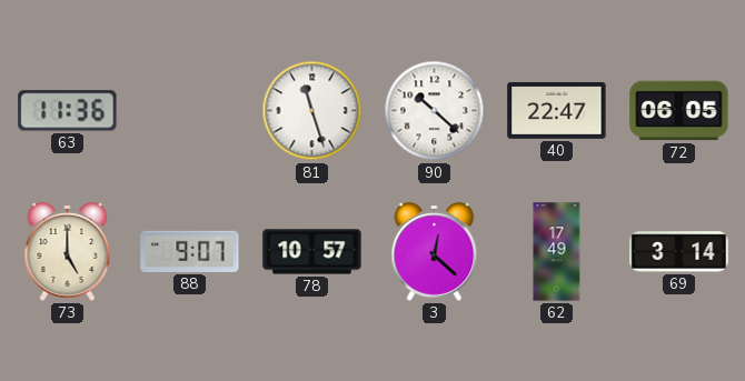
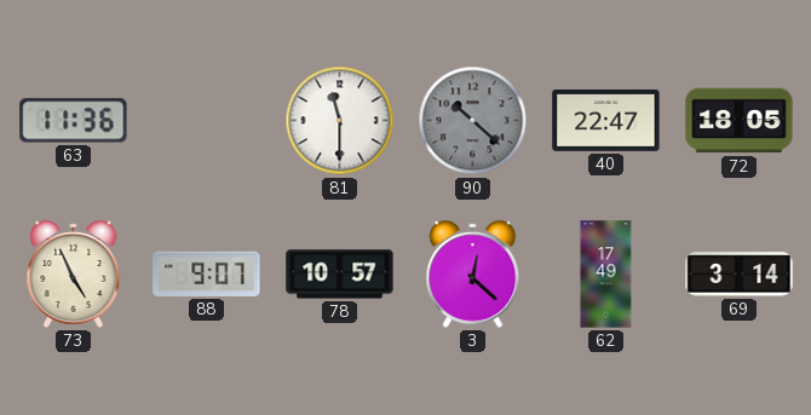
81: 11:27 -> 11:30
90 dial: white -> grey
72: 06:05 -> 18:05
73: 5:00 -> 4:56
